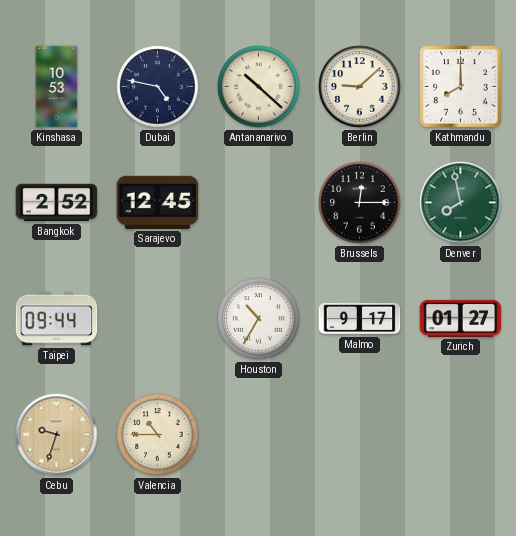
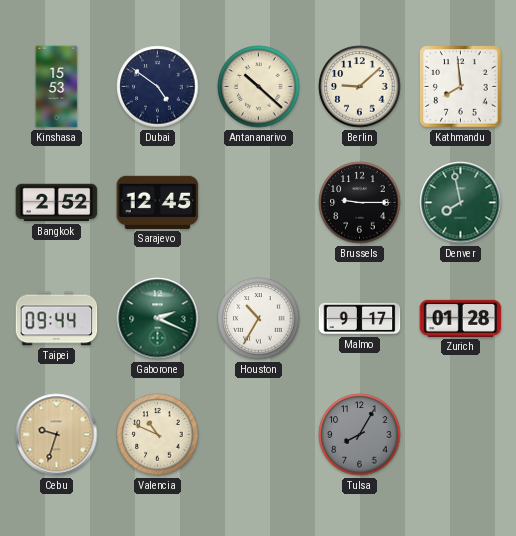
Kinshasa: 10:53 -> 15:53
Dubai: 4:47 -> 4:51
Kathmandu: 8:00 -> 7:59
Brussels: 12:15 -> 9:15
Gaborone: none -> 2:19
Zurich: 01:27 -> 01:28
Valencia: 10:45 -> 10:49
Tulsa: none -> 8:05
